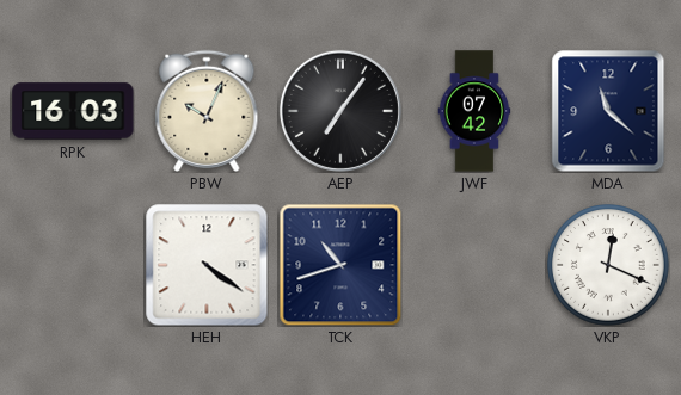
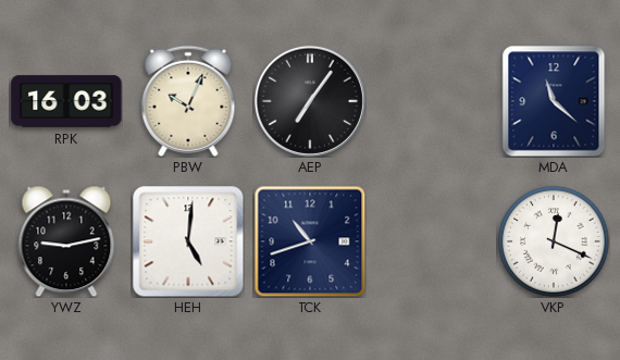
JWF: 07:42 -> none
YWZ: none -> 9:13
HEH: 4:21 -> 5:01
